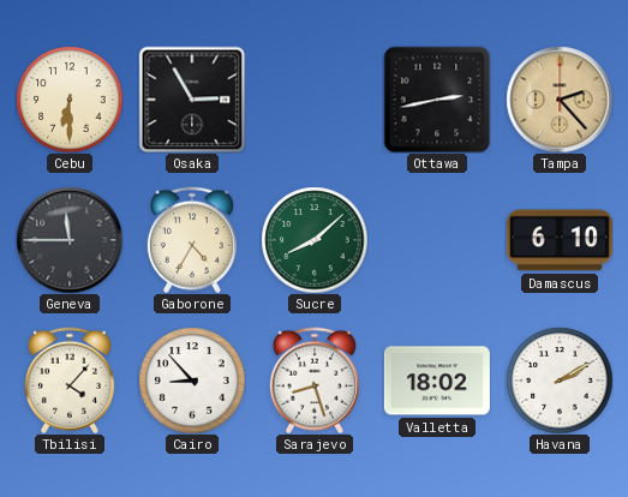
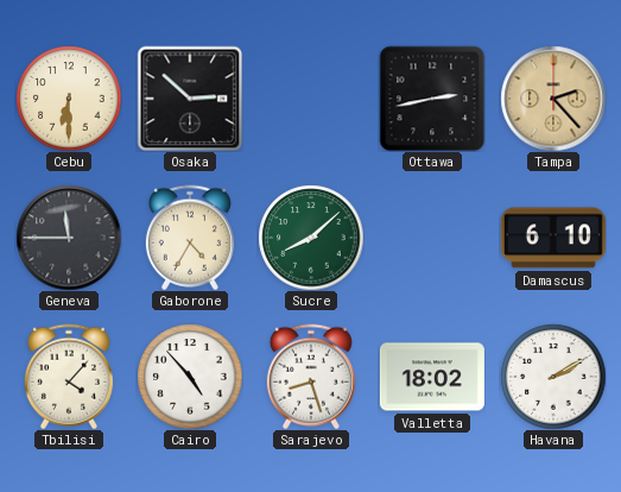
Osaka: 2:55 -> 2:52
Cairo: 8:53 -> 4:53
